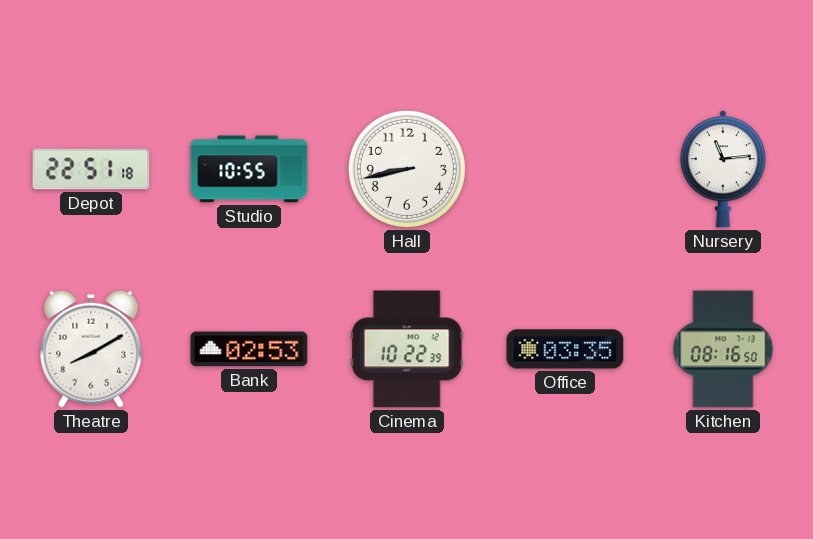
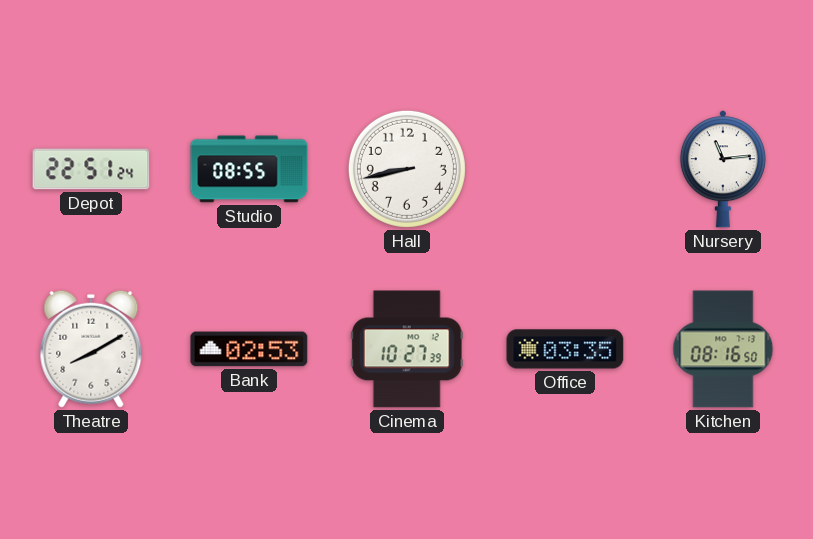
Depot: 22:51:18 -> 22:51:24
Studio: 10:55 -> 08:55
Cinema: 10:22 -> 10:27
